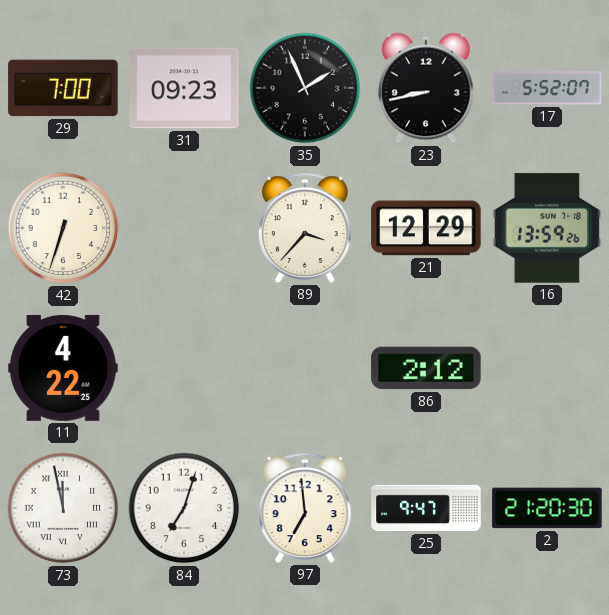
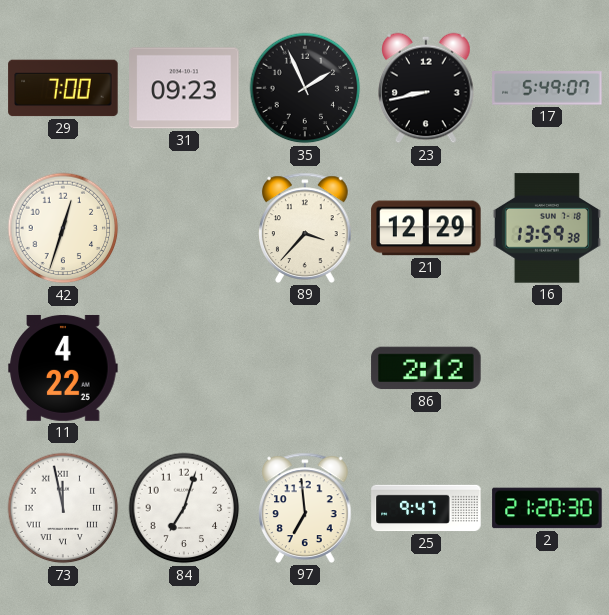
17: 5:52 -> 5:49
42: 6:33 -> 12:33
16: 13:59:26 -> 13:59:38
